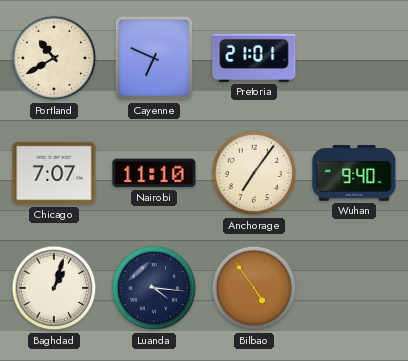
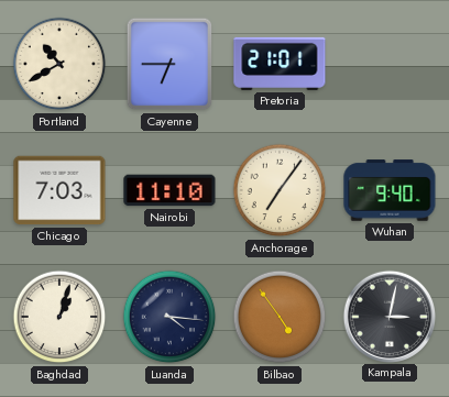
Cayenne: 6:49 -> 6:45
Chicago: 7:07 -> 7:03
Kampala: none -> 3:02
